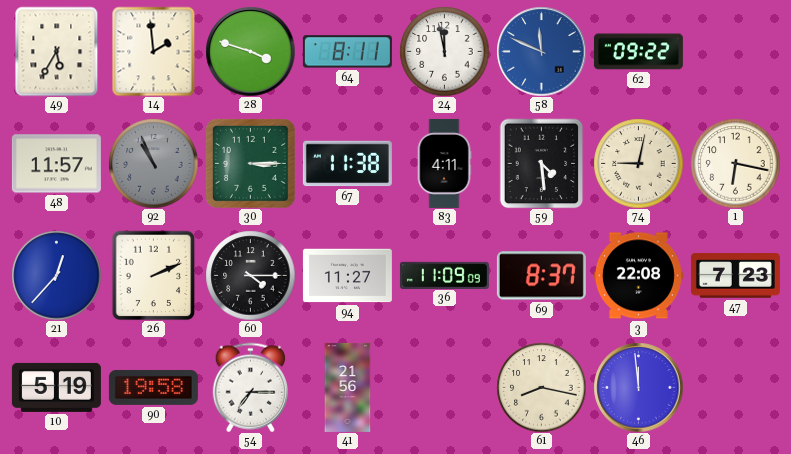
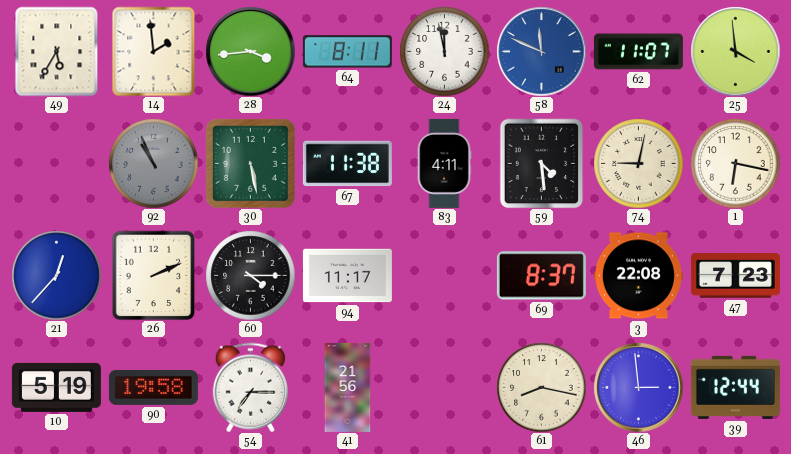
28: 3:48 -> 3:44
62: 09:22 -> 11:07
25: none -> 3:59
48: 11:57 -> none
30: 3:15 -> 5:28
94: 11:27 -> 11:17
36: 11:09 -> none
46: 11:59 -> 2:59
39: none -> 12:44
